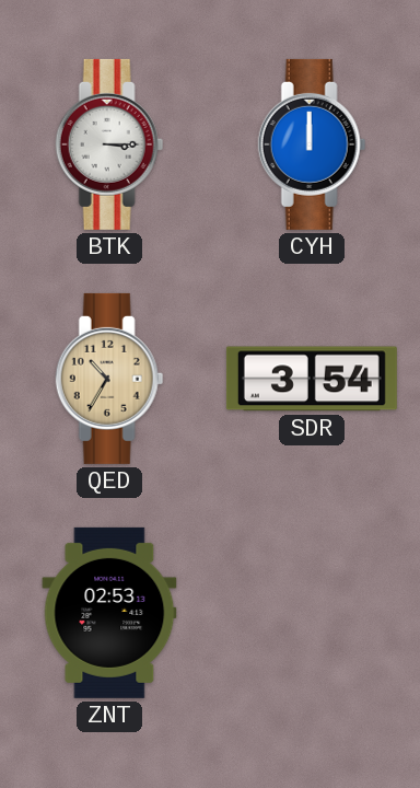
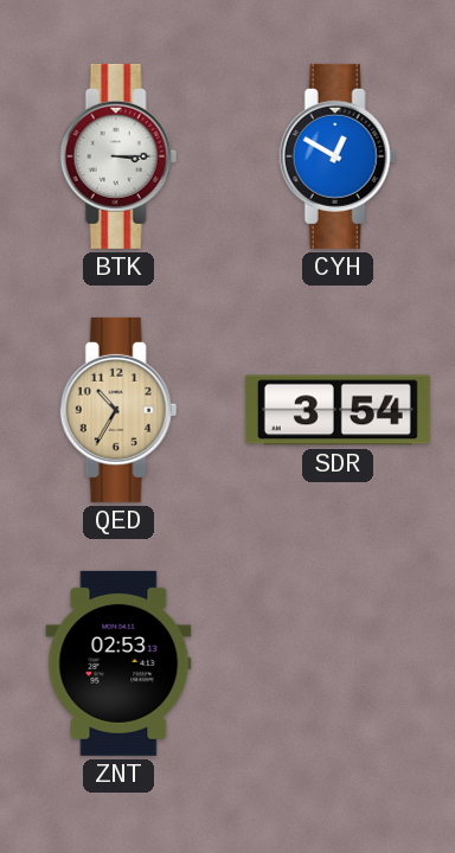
CYH: 12:00 -> 12:50
